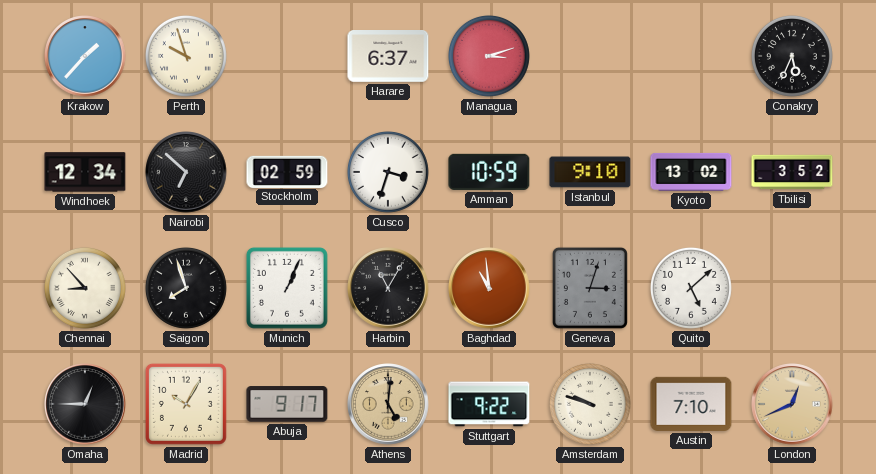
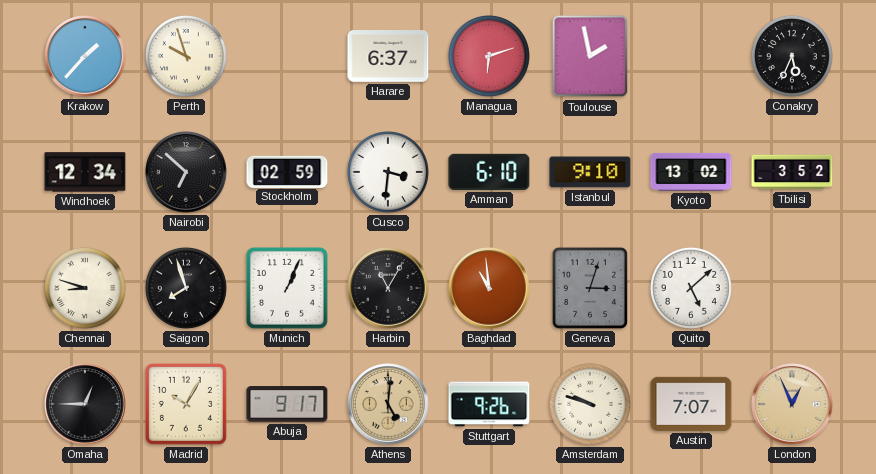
Managua: 3:12 -> 6:12
Toulouse: none -> 1:58
Cusco: 3:33 -> 3:31
Amman: 10:59 -> 6:10
Chennai: 8:53 -> 8:48
Stuttgart: 9:22 -> 9:26
Austin: 7:10 -> 7:07
London: 12:41 -> 12:56
